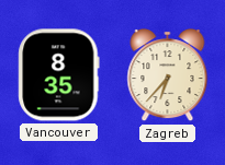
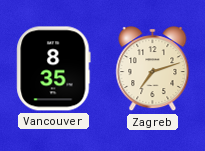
Zagreb: 6:37 -> 7:12
